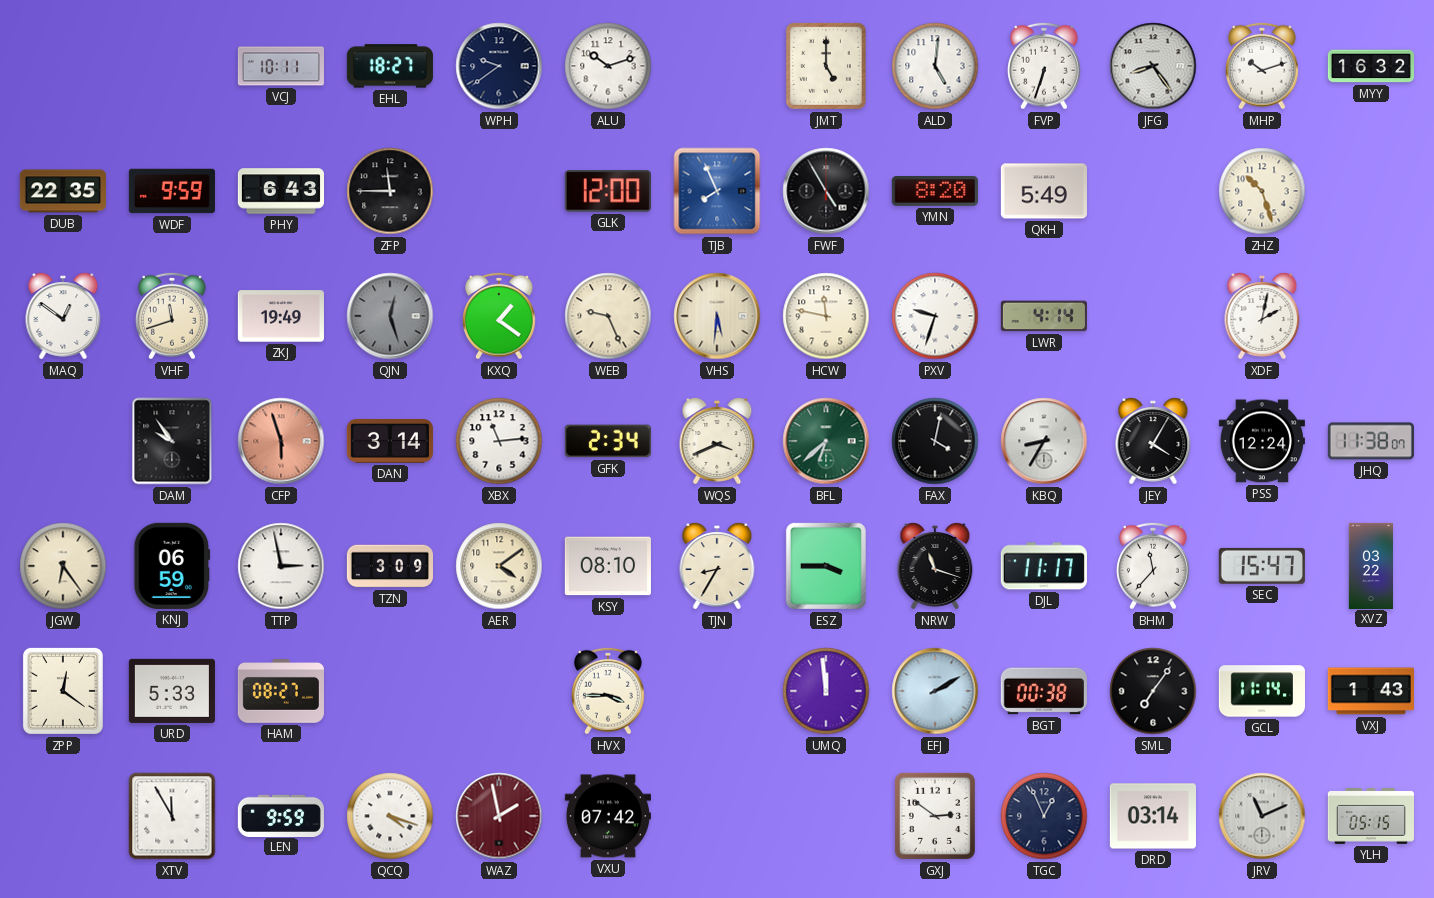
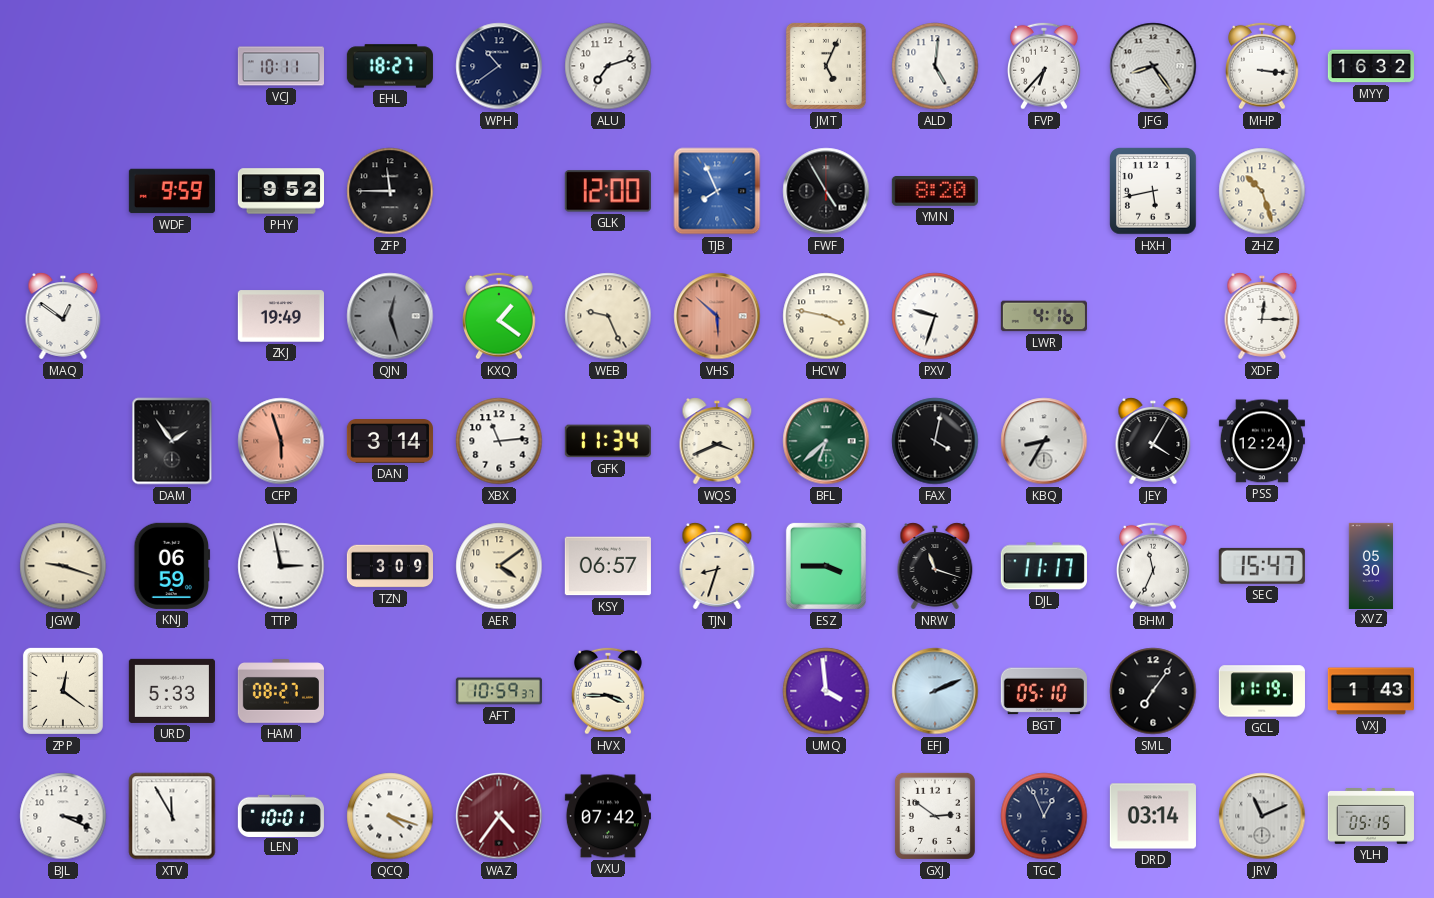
WPH: 9:39 -> 10:39
ALU: 10:12 -> 7:12
JMT: 5:00 -> 5:04
FVP: 6:33 -> 6:37
MHP: 10:12 -> 3:16
DUB: 22:35 -> none
PHY: 6:43 -> 9:52
QKH: 5:49 -> none
HXH: none -> 5:43
VHF: 11:42 -> none
VHS: 5:31 -> 5:52
VHS dial: cream -> salmon
HCW: 11:47 -> 3:47
LWR: 4:14 -> 4:16
XDF: 2:02 -> 12:15
DAM: 9:54 -> 1:54
GFK: 2:34 -> 11:34
JHQ: 11:38 -> none
JGW: 6:24 -> 9:18
KSY: 08:10 -> 06:57
TJN: 8:35 -> 8:33
BHM: 11:37 -> 11:34
XVZ: 03:22 -> 05:30
AFT: none -> 10:59
UMQ: 11:59 -> 3:59
EFJ: 2:10 -> 2:11
BGT: 00:38 -> 05:10
GCL: 11:14 -> 11:19
BJL: none -> 3:19
LEN: 9:59 -> 10:01
WAZ: 1:58 -> 4:36
